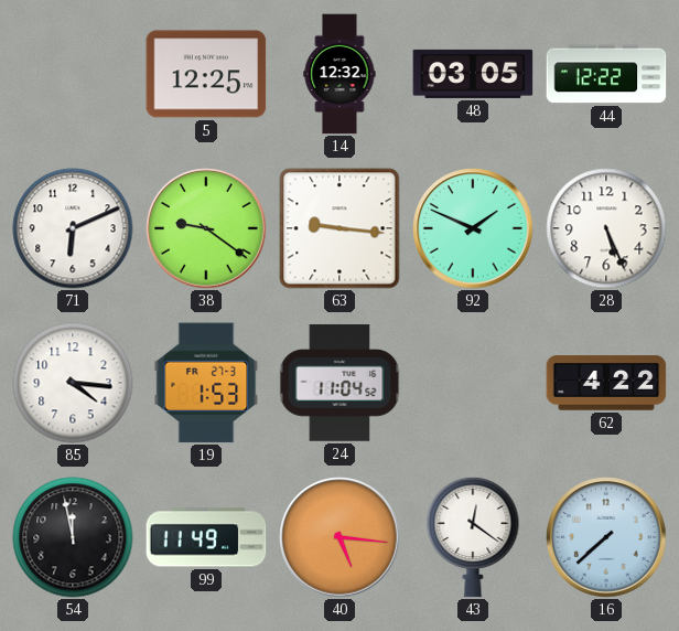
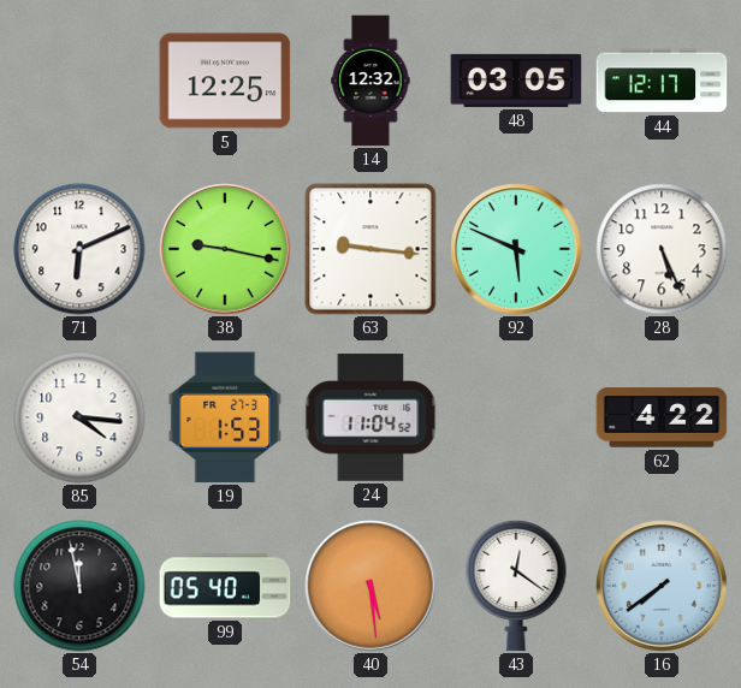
44: 12:22 -> 12:17
38: 9:21 -> 9:17
92: 1:49 -> 5:49
99: 11:49 -> 05:40
40: 5:16 -> 5:29
16: 7:38 -> 7:39
